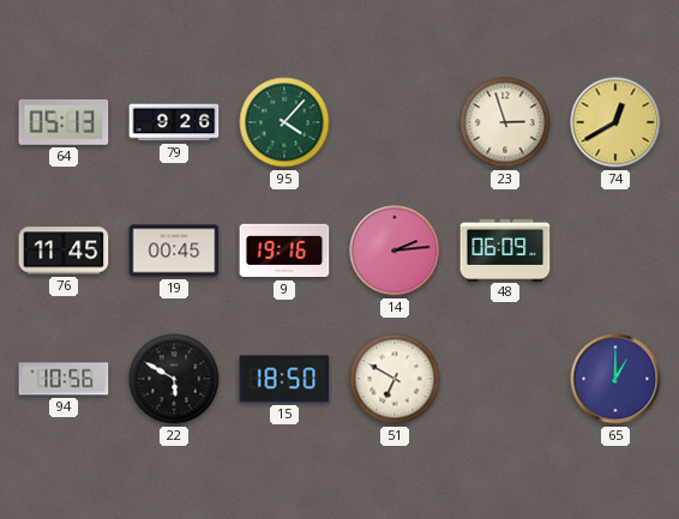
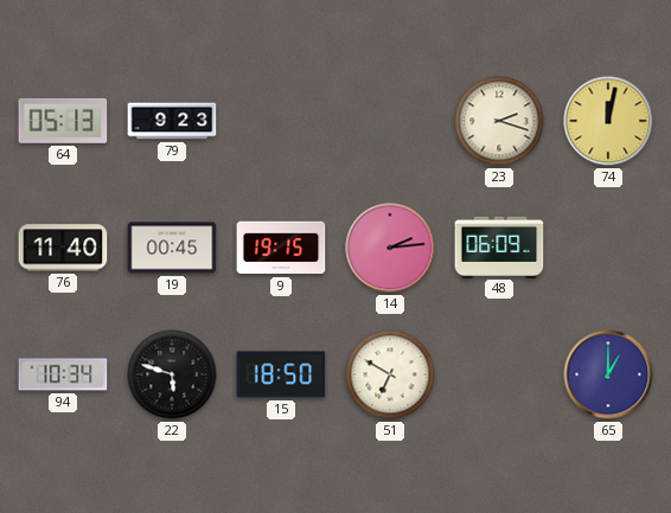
79: 9:26 -> 9:23
95: 4:07 -> none
23: 2:57 -> 2:18
74: 12:40 -> 12:02
76: 11:45 -> 11:40
9: 19:16 -> 19:15
94: 10:56 -> 10:34
22: 5:50 -> 5:48
